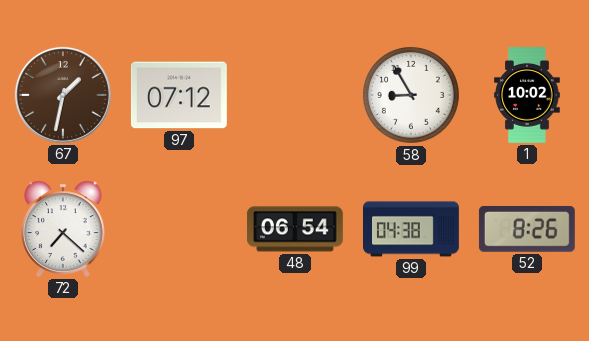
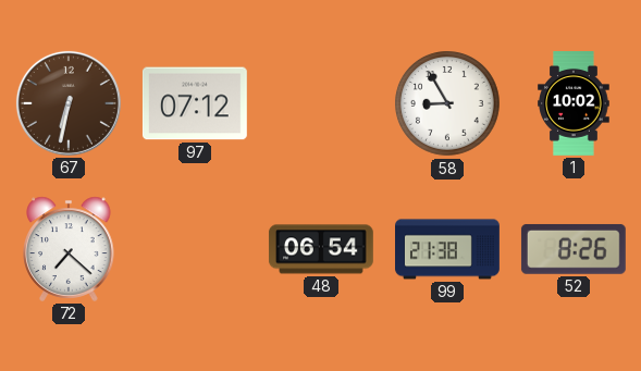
67: 1:32 -> 6:32
99: 04:38 -> 21:38
